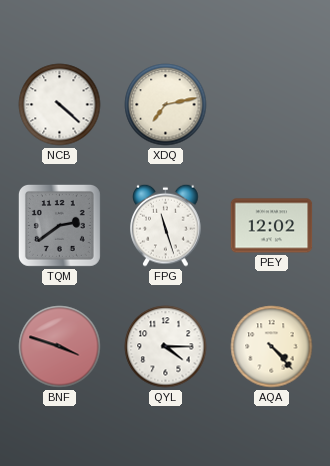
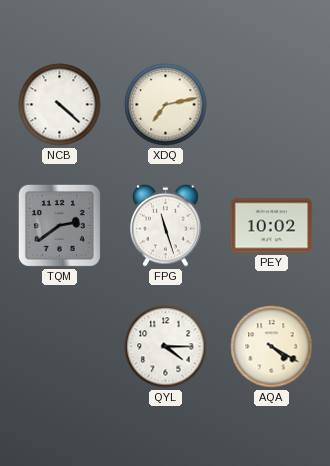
PEY: 12:02 -> 10:02
BNF: 3:48 -> none
AQA: 4:23 -> 4:20
